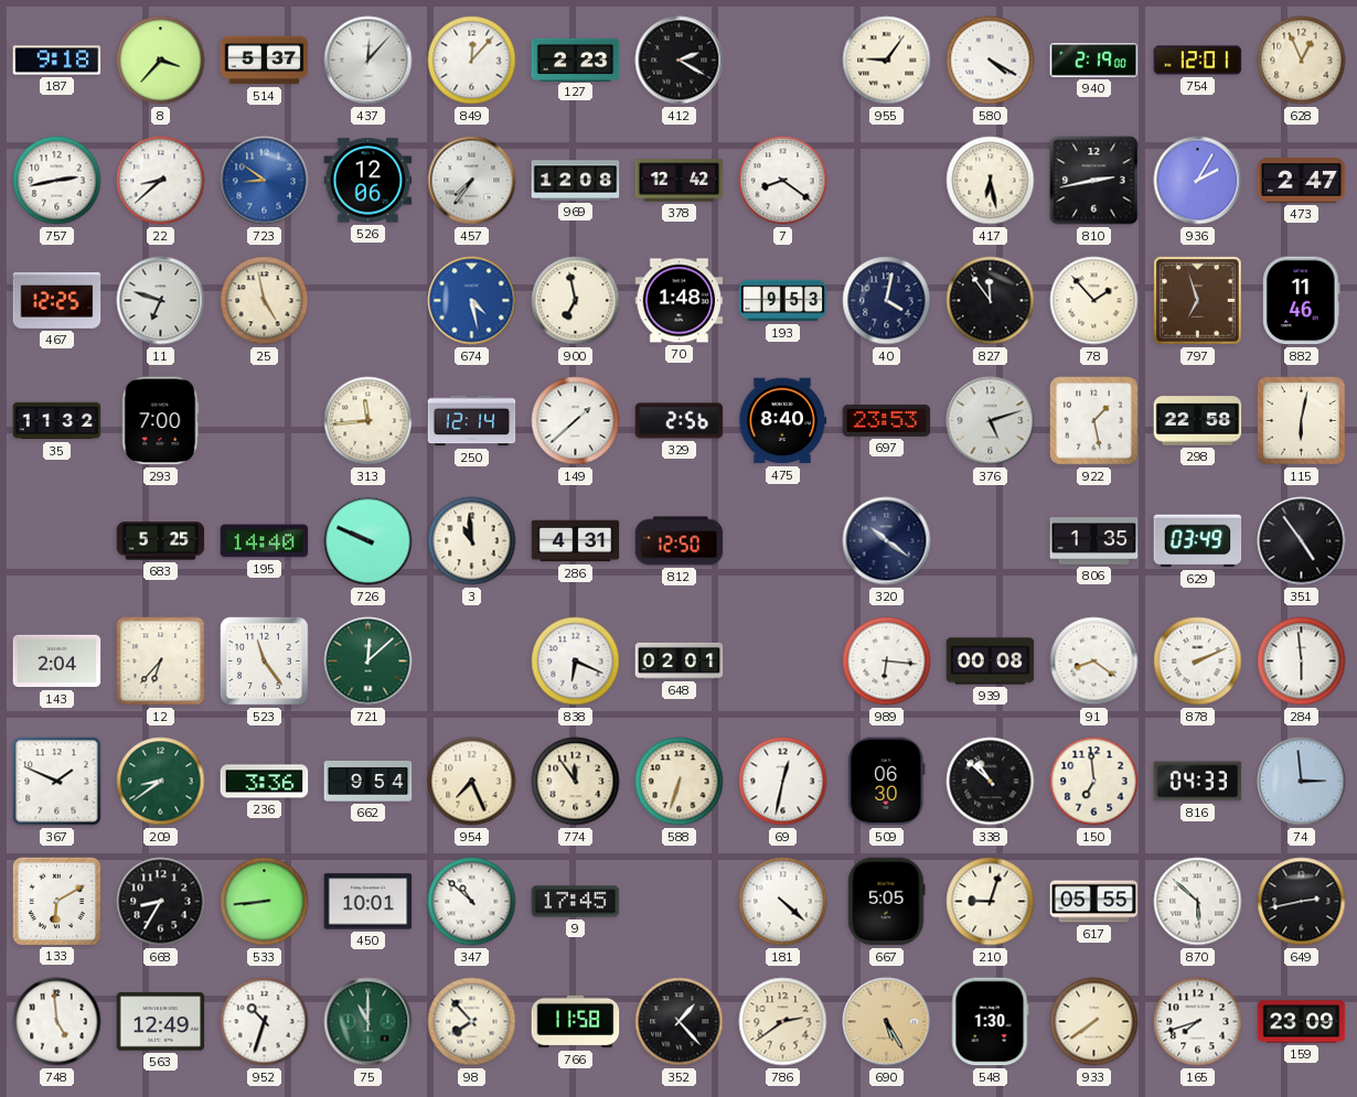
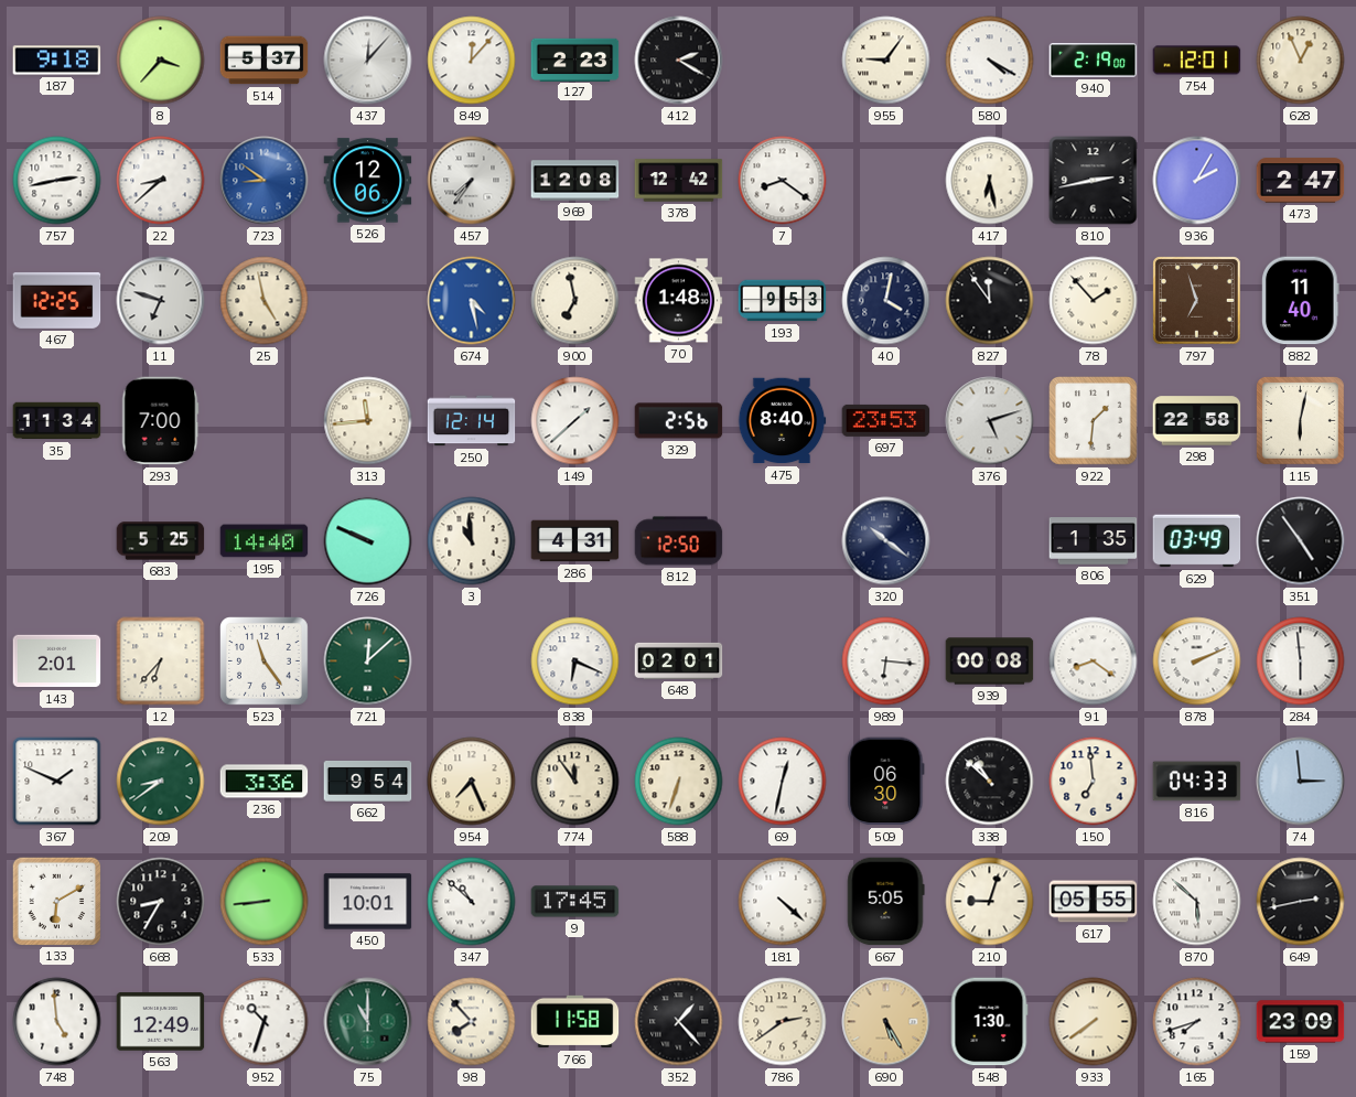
882: 11:46 -> 11:40
35: 11:32 -> 11:34
922: 1:28 -> 1:31
143: 2:04 -> 2:01
